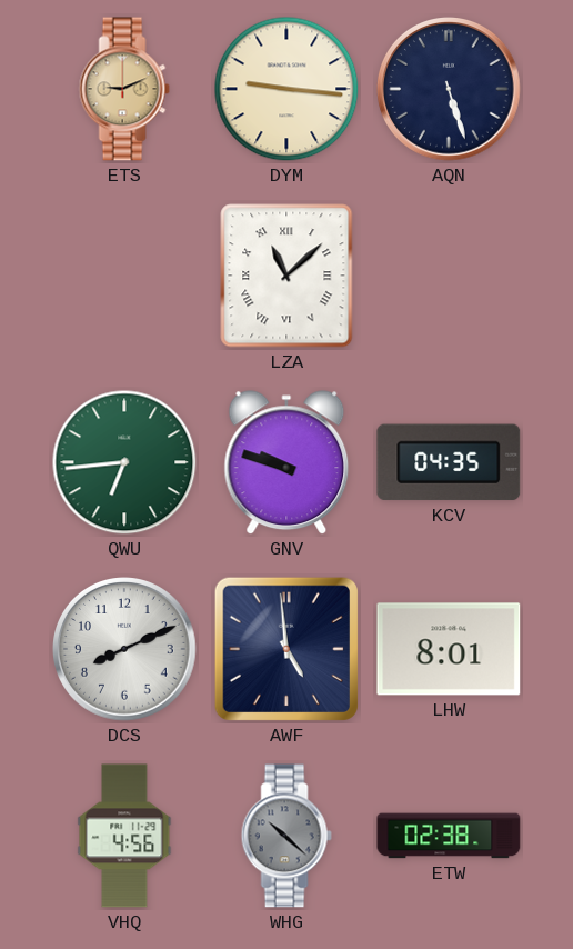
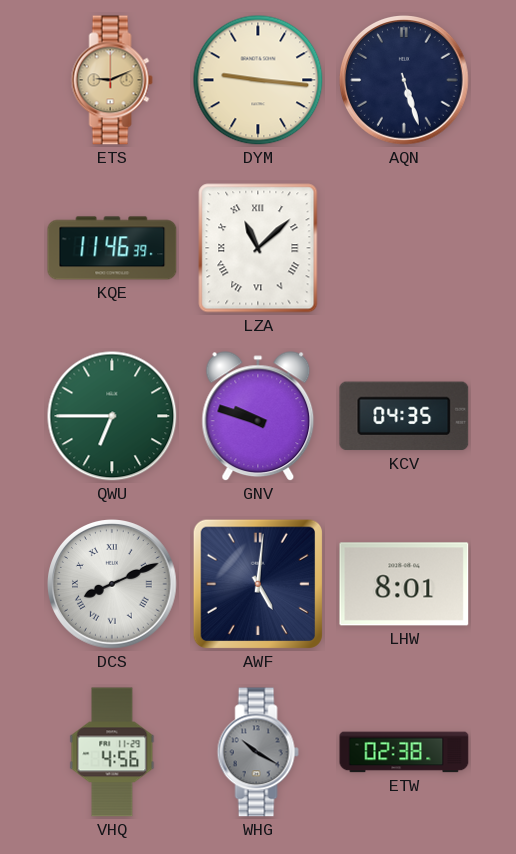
KQE: none -> 11:46
QWU: 6:44 -> 6:45
DCS numerals: Arabic -> Roman
AWF: 4:59 -> 5:01
WHG: 10:22 -> 10:20
